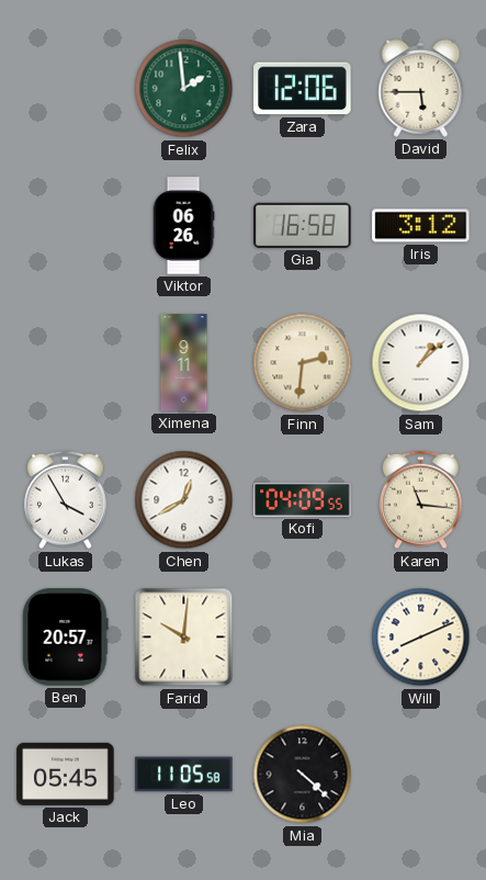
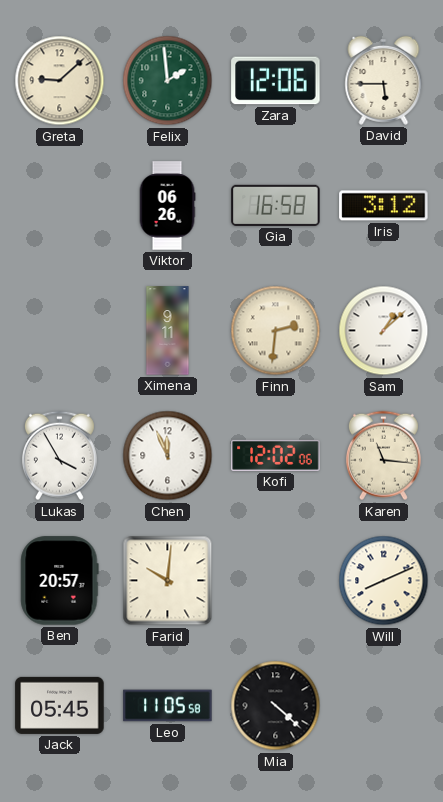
Greta: none -> 9:08
Chen: 12:40 -> 11:56
Kofi: 04:09 -> 12:02
